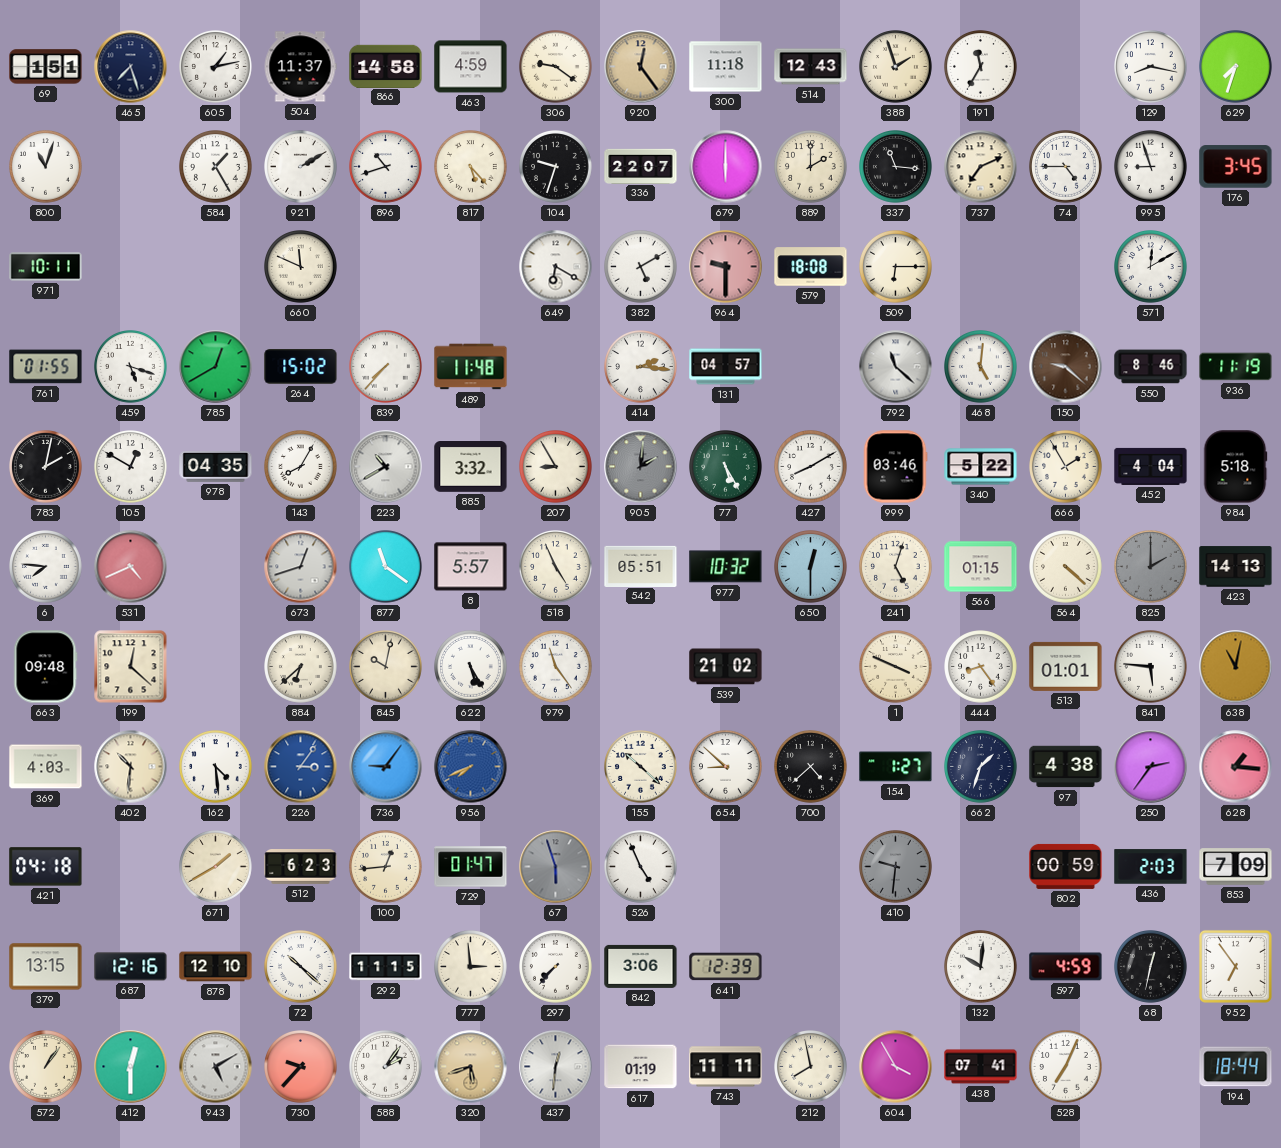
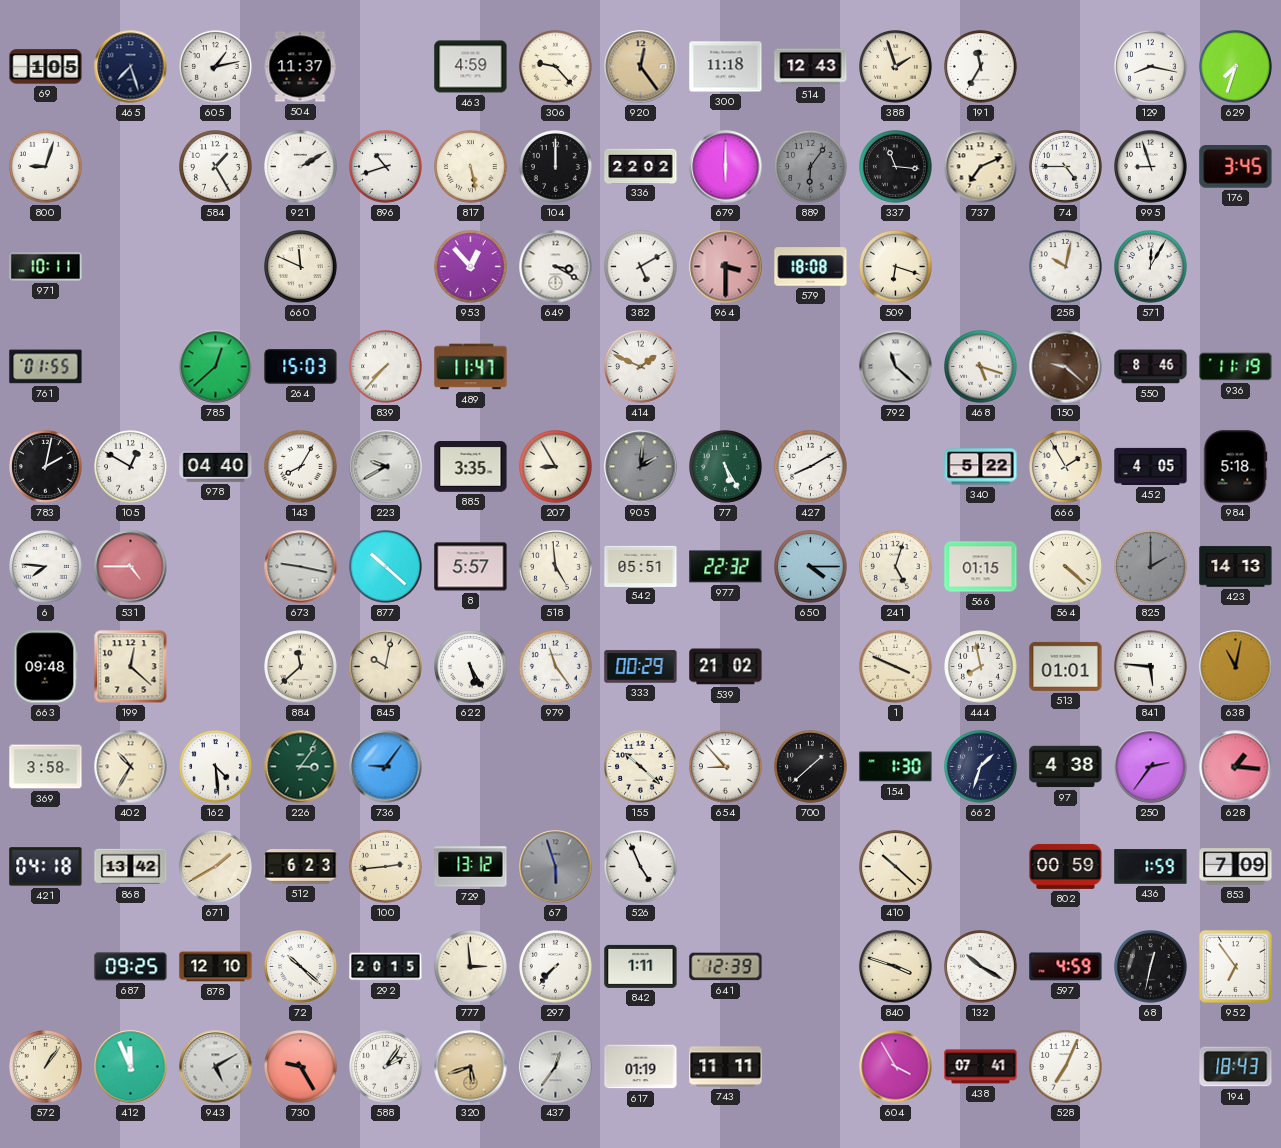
69: 1:51 -> 1:05
866: 14:58 -> none
306: 9:21 -> 9:23
800: 11:03 -> 9:03
817: 5:23 -> 5:28
104: 9:33 -> 12:00
336: 22:07 -> 22:02
889: 2:00 -> 6:06
889 dial: cream -> grey
953: none -> 12:53
649: 6:20 -> 3:20
964: 9:30 -> 3:30
509: 6:15 -> 6:18
258: none -> 10:02
571: 12:10 -> 12:05
459: 5:18 -> none
785: 12:40 -> 12:38
264: 15:02 -> 15:03
489: 11:48 -> 11:47
414: 2:16 -> 1:49
131: 04:57 -> none
468: 5:01 -> 5:18
978: 04:35 -> 04:40
223: 10:40 -> 9:40
885: 3:32 -> 3:35
999: 03:46 -> none
452: 4:04 -> 4:05
531: 4:41 -> 4:45
673: 12:42 -> 9:17
877: 11:21 -> 10:22
518: 4:56 -> 4:59
977: 10:32 -> 22:32
650: 12:30 -> 4:15
884: 6:38 -> 11:38
333: none -> 00:29
444: 8:24 -> 7:58
369: 4:03 -> 3:58
402: 10:31 -> 10:35
226 dial: blue -> green
956: 7:41 -> none
654: 8:52 -> 8:53
700: 4:38 -> 1:38
154: 1:27 -> 1:30
868: none -> 13:42
100: 12:44 -> 2:44
729: 01:47 -> 13:12
410: 9:31 -> 10:22
410 dial: grey -> cream
436: 2:03 -> 1:59
379: 13:15 -> none
687: 12:16 -> 09:25
292: 11:15 -> 20:15
842: 3:06 -> 1:11
840: none -> 3:48
132: 10:01 -> 10:20
412: 12:30 -> 11:56
730: 9:37 -> 9:25
437: 12:31 -> 12:36
212: 7:58 -> none
194: 18:44 -> 18:43
